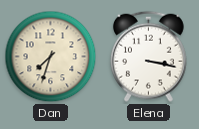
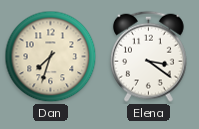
Elena: 3:17 -> 3:21
